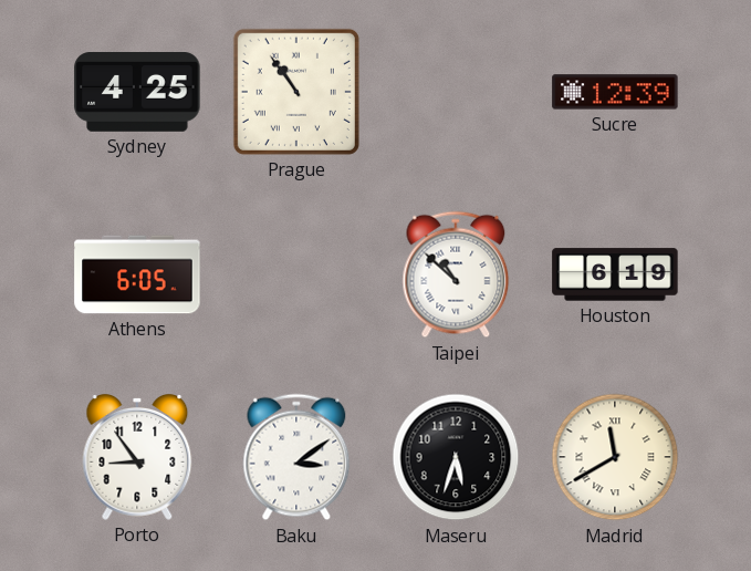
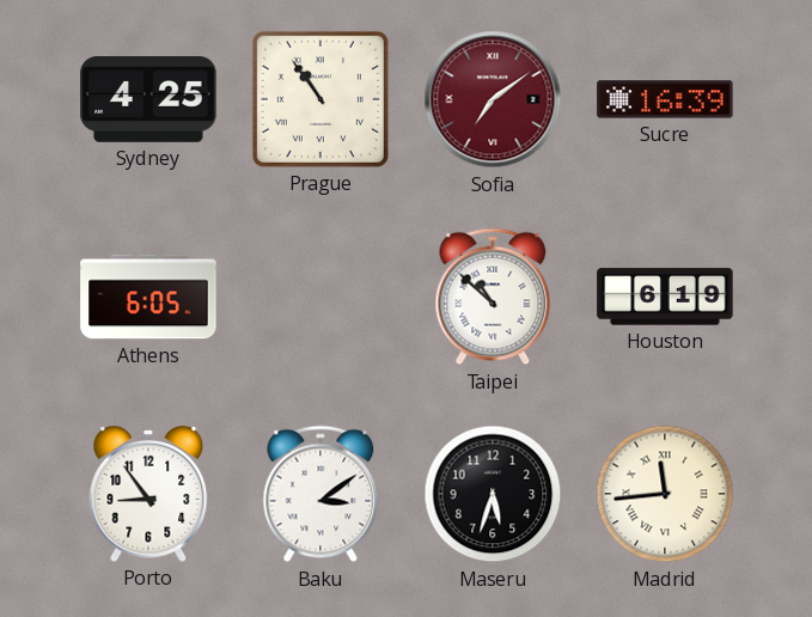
Sofia: none -> 7:09
Sucre: 12:39 -> 16:39
Madrid: 11:40 -> 11:44
